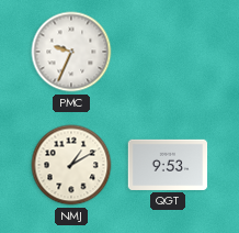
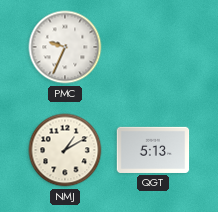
QGT: 9:53 -> 5:13
